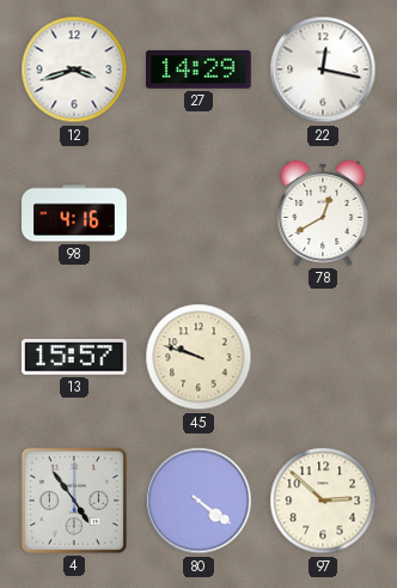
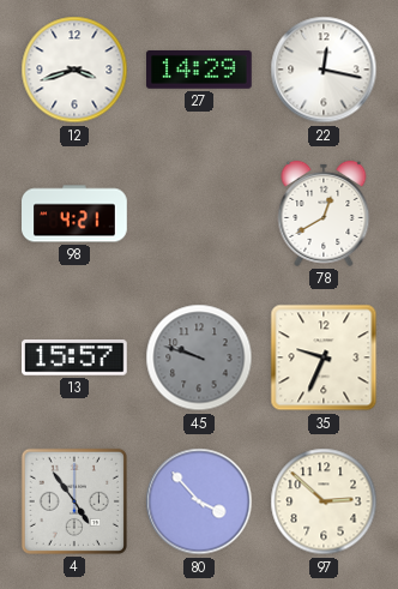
98: 4:16 -> 4:21
45 dial: cream -> grey
35: none -> 9:34
80: 4:21 -> 3:53
